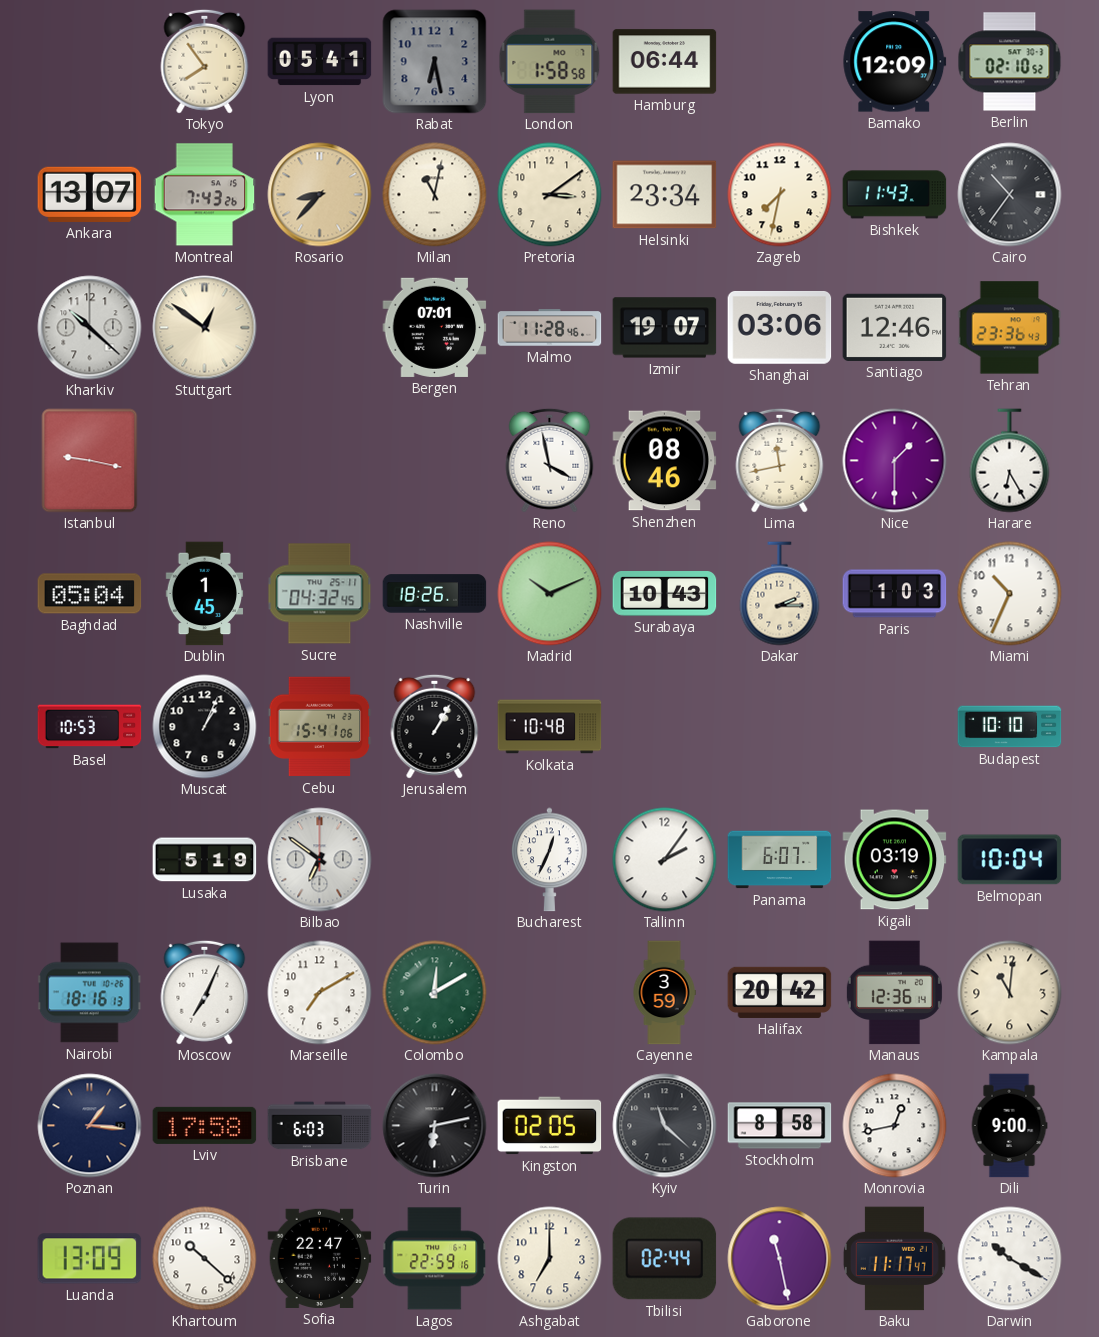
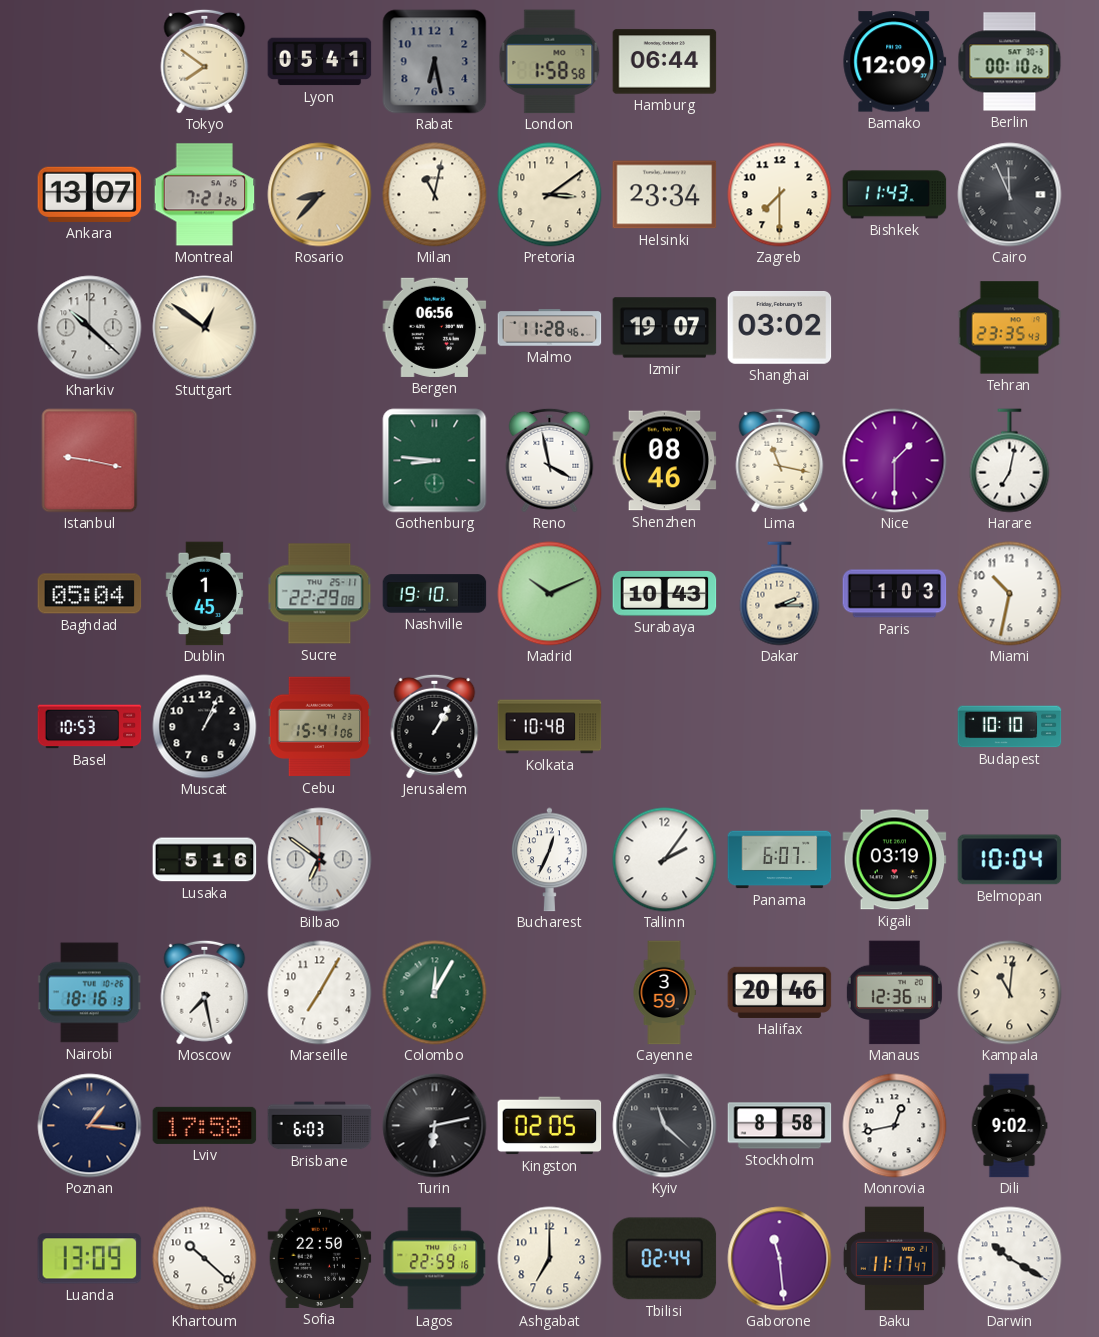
Tokyo: 7:54 -> 7:51
Berlin: 02:10 -> 00:10
Montreal: 7:43 -> 7:21
Zagreb: 7:32 -> 7:30
Cairo: 10:36 -> 11:56
Bergen: 07:01 -> 06:56
Shanghai: 03:06 -> 03:02
Santiago: 12:46 -> none
Tehran: 23:36 -> 23:35
Gothenburg: none -> 8:46
Lima: 11:43 -> 11:17
Harare: 6:25 -> 7:02
Sucre: 04:32 -> 22:29
Nashville: 18:26 -> 19:10
Miami: 10:34 -> 10:32
Lusaka: 5:19 -> 5:16
Moscow: 7:04 -> 7:28
Marseille: 7:10 -> 7:05
Colombo: 12:10 -> 12:05
Halifax: 20:42 -> 20:46
Dili: 9:00 -> 9:02
Sofia: 22:47 -> 22:50
Gaborone: 11:28 -> 11:29
